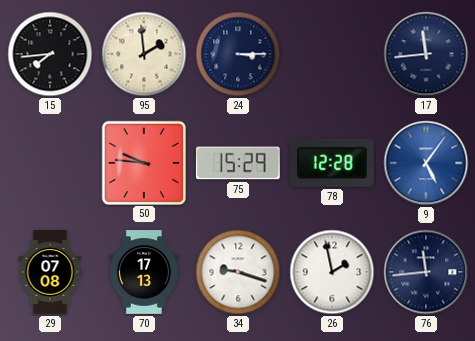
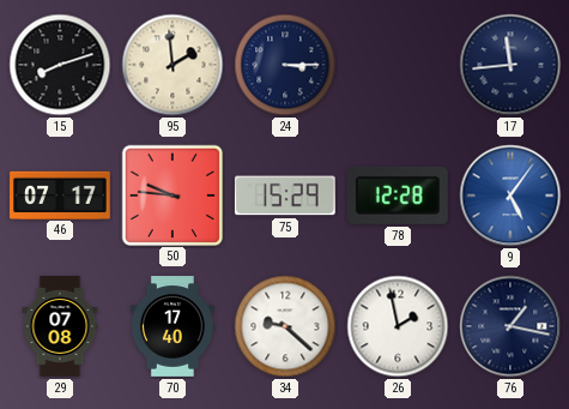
15: 7:44 -> 8:12
46: none -> 07:17
70: 17:13 -> 17:40
34: 9:18 -> 9:22
76: 11:44 -> 1:17
